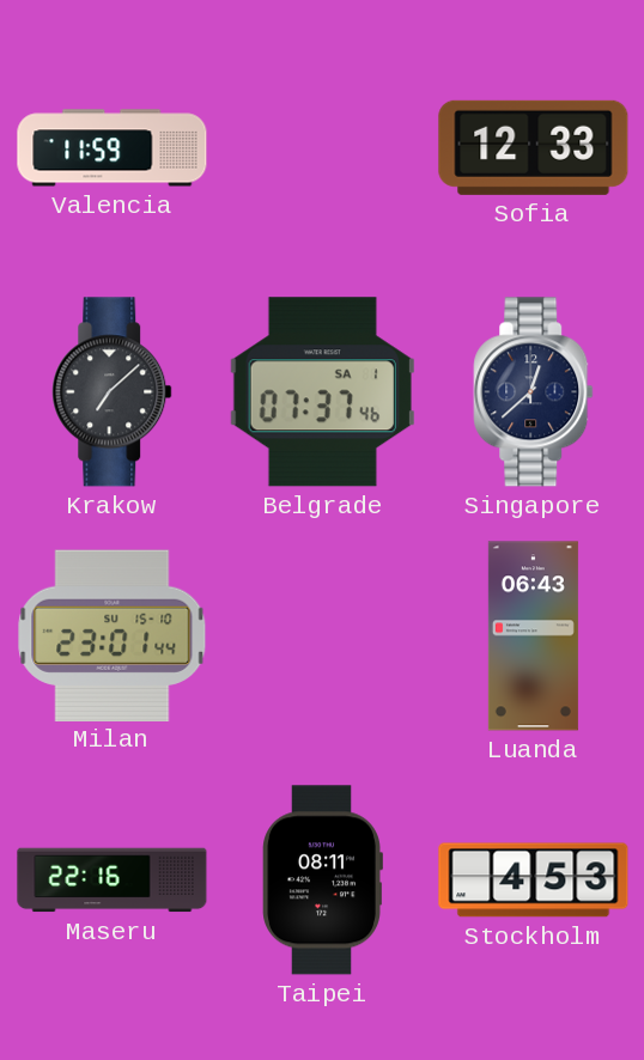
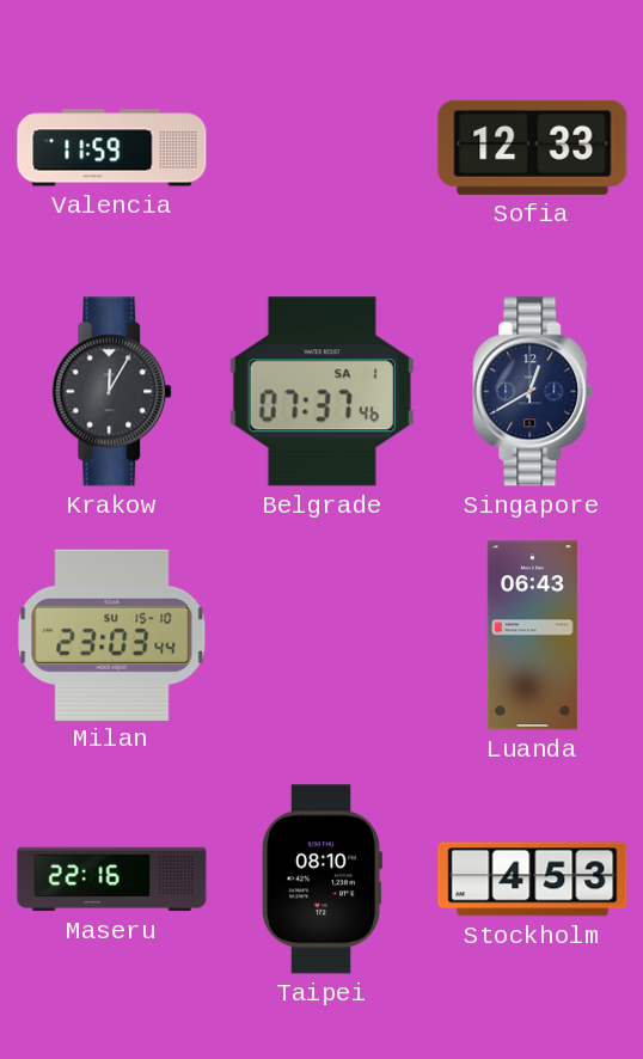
Krakow: 7:08 -> 12:05
Singapore: 12:38 -> 12:40
Milan: 23:01 -> 23:03
Taipei: 08:11 -> 08:10
